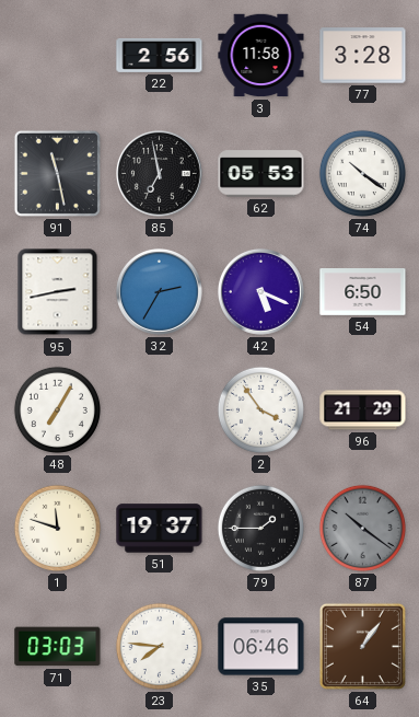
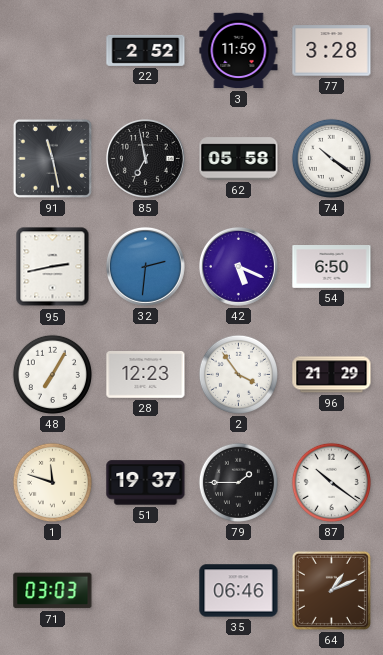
22: 2:56 -> 2:52
3: 11:58 -> 11:59
62: 05:53 -> 05:58
32: 2:35 -> 2:31
28: none -> 12:23
87 dial: grey -> white
23: 7:46 -> none
64: 1:06 -> 1:11
